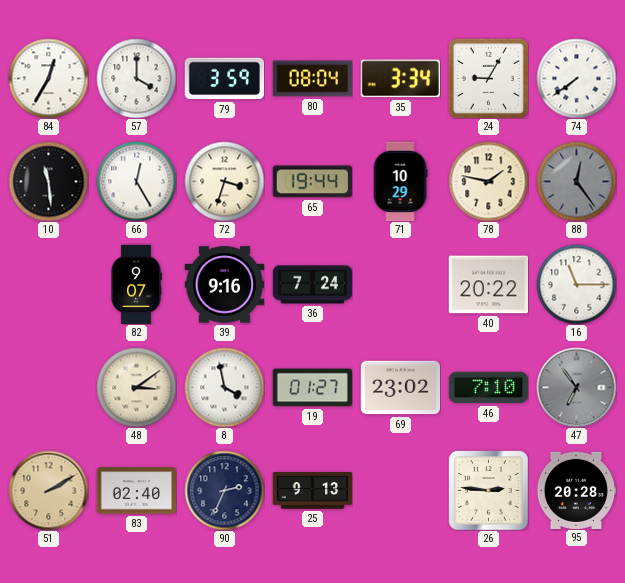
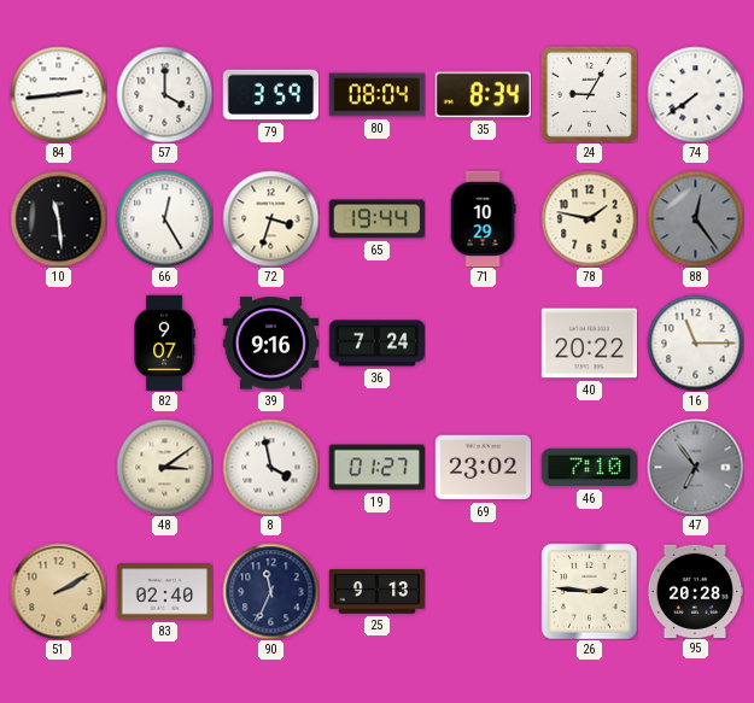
84: 12:35 -> 2:44
35: 3:34 -> 8:34
90: 2:34 -> 11:34
